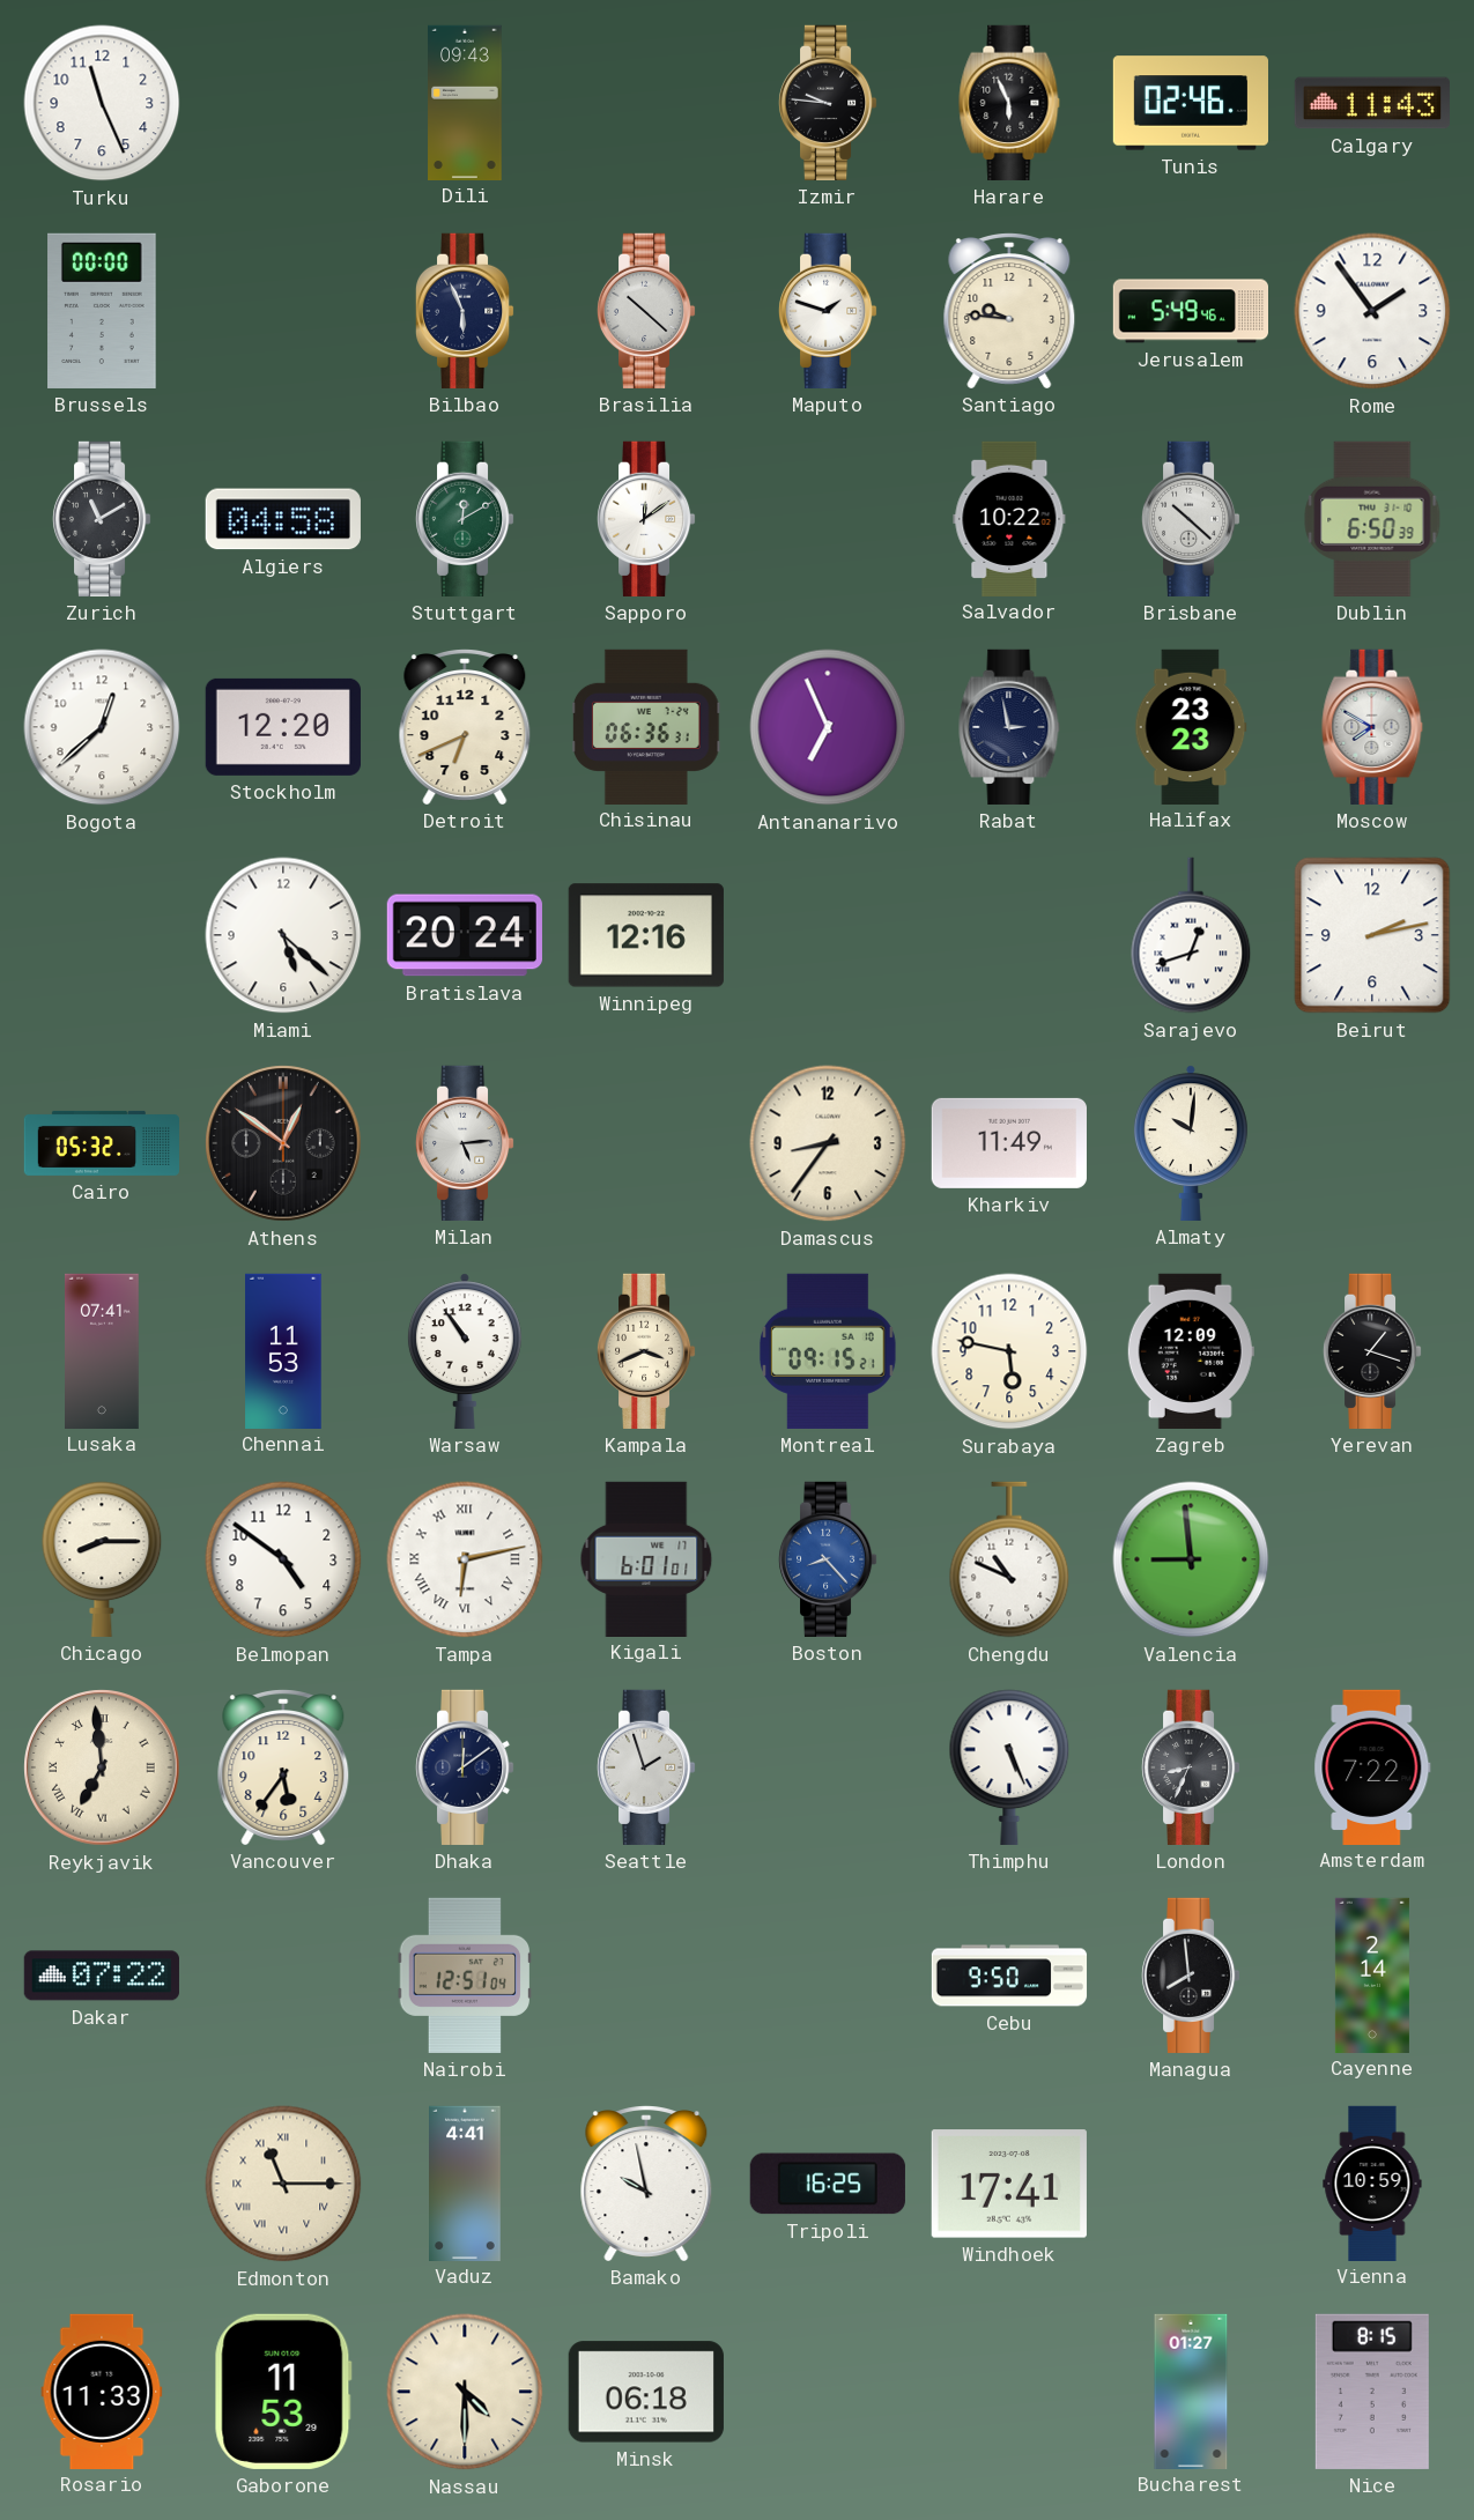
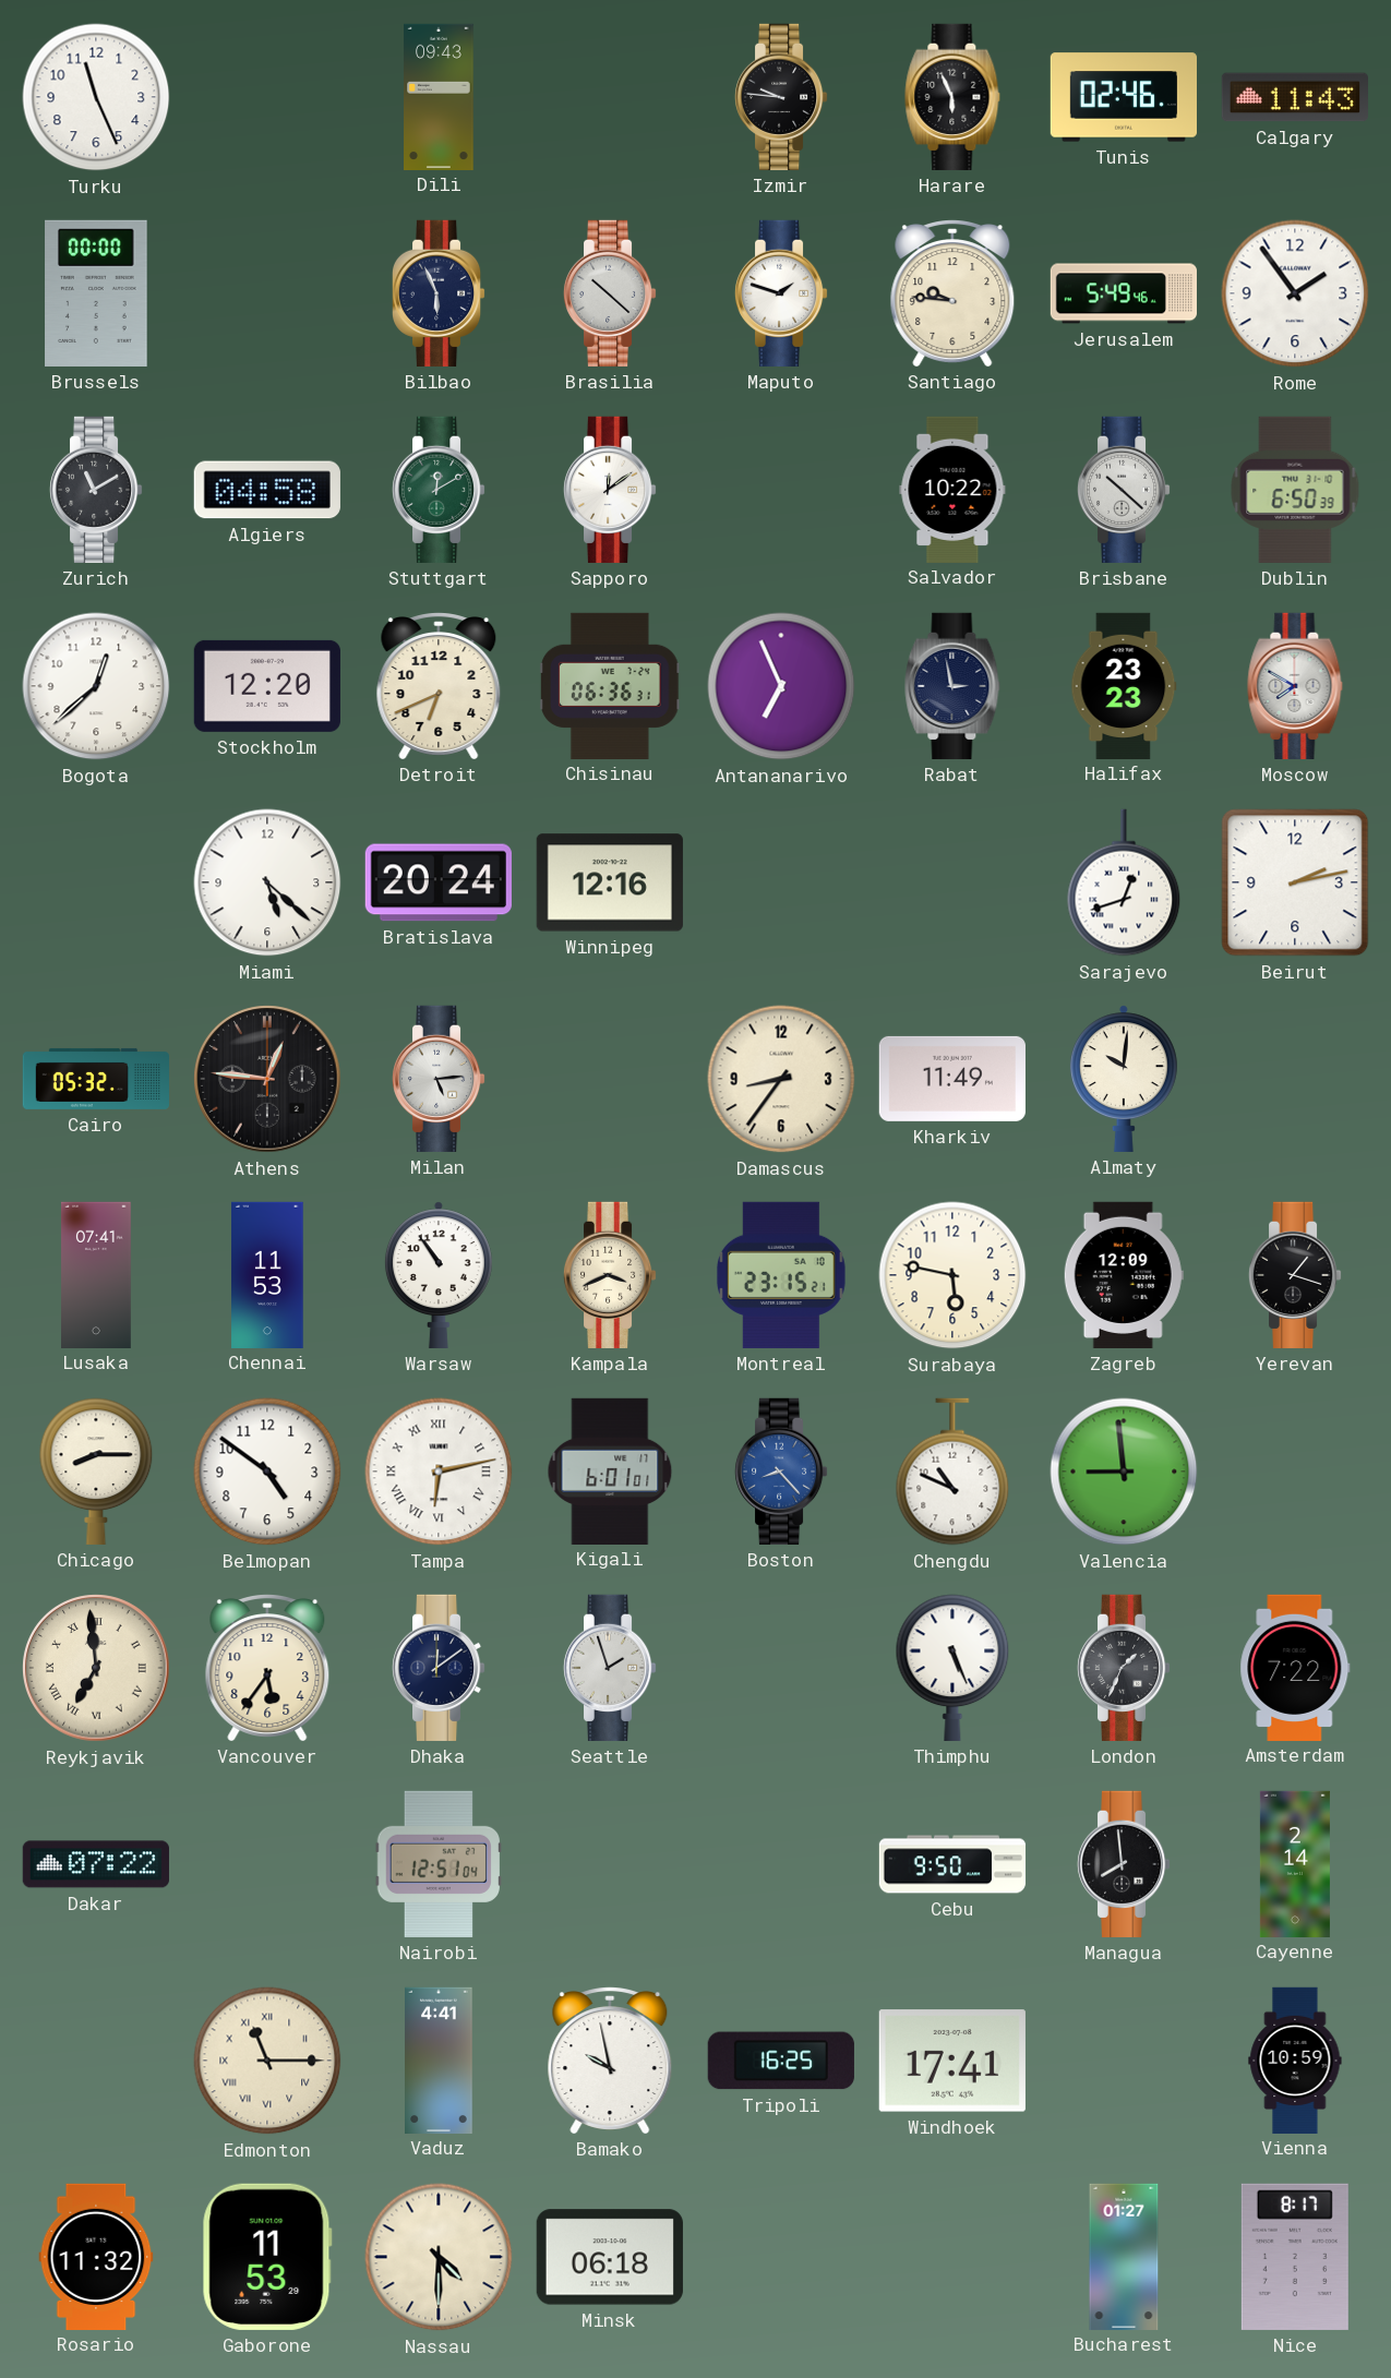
Athens: 12:51 -> 12:46
Montreal: 09:15 -> 23:15
London: 8:34 -> 1:34
Rosario: 11:33 -> 11:32
Nice: 8:15 -> 8:17
